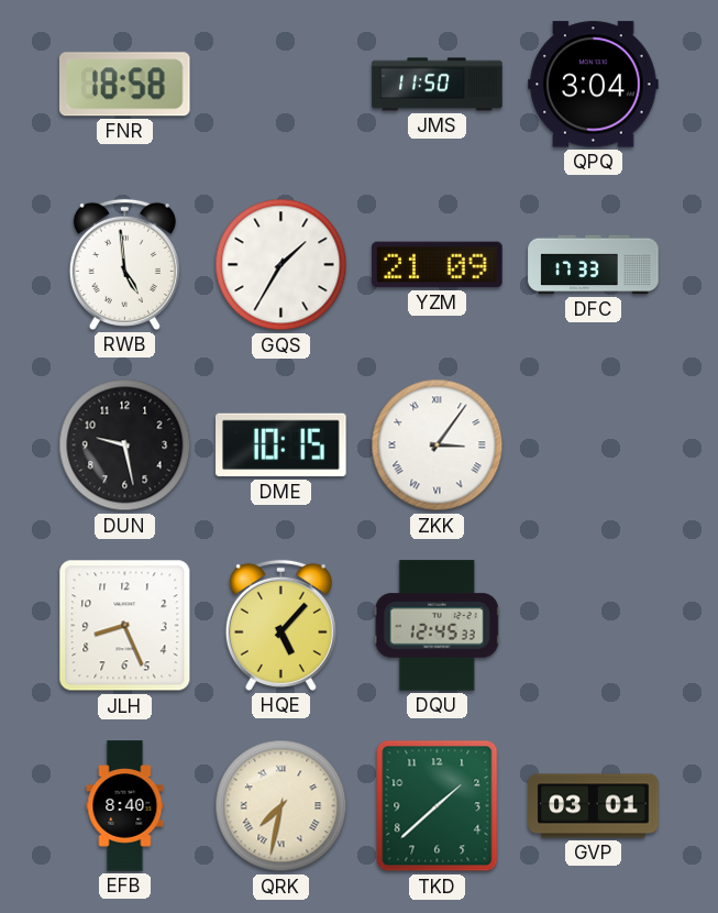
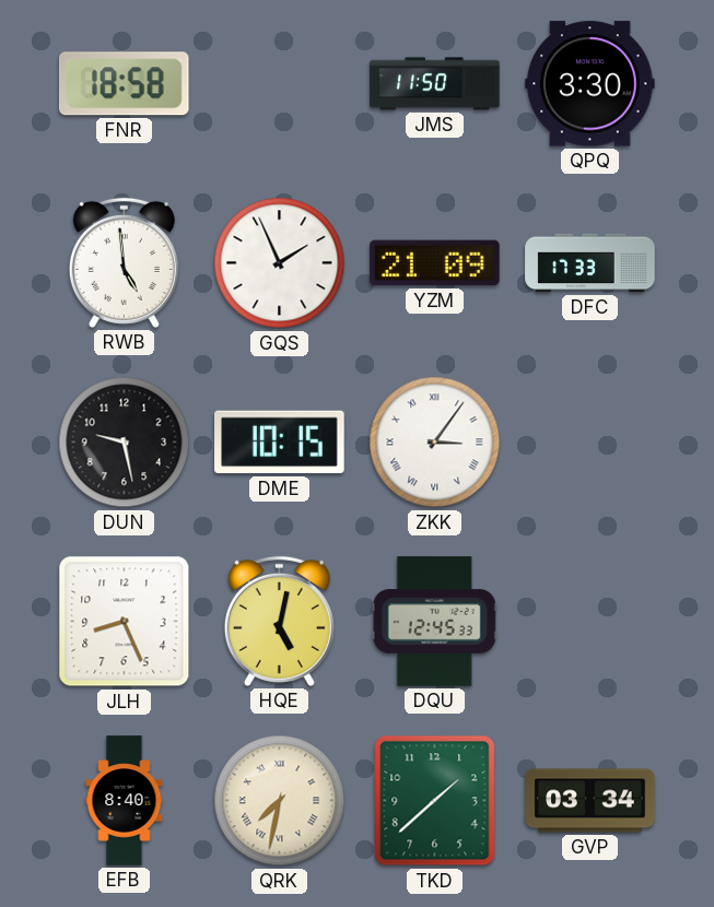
QPQ: 3:04 -> 3:30
GQS: 1:35 -> 1:56
HQE: 5:07 -> 5:02
GVP: 03:01 -> 03:34
